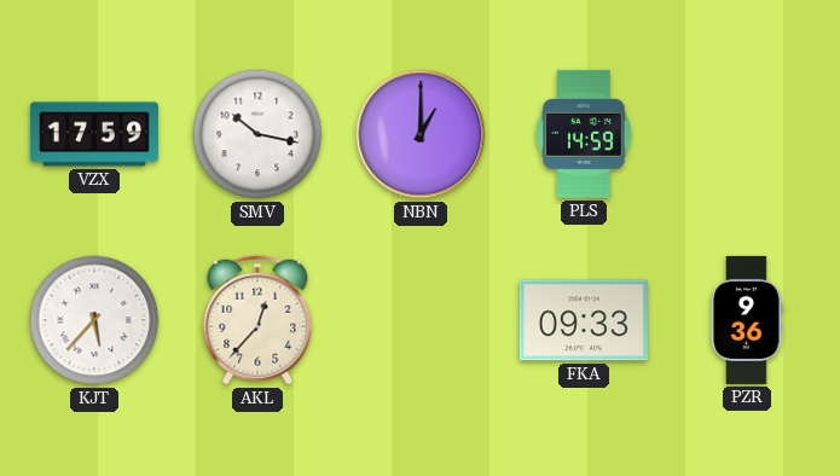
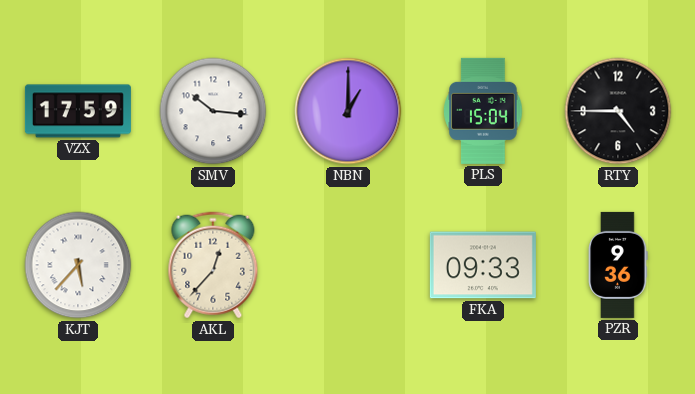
SMV: 10:17 -> 10:16
PLS: 14:59 -> 15:04
RTY: none -> 4:45
